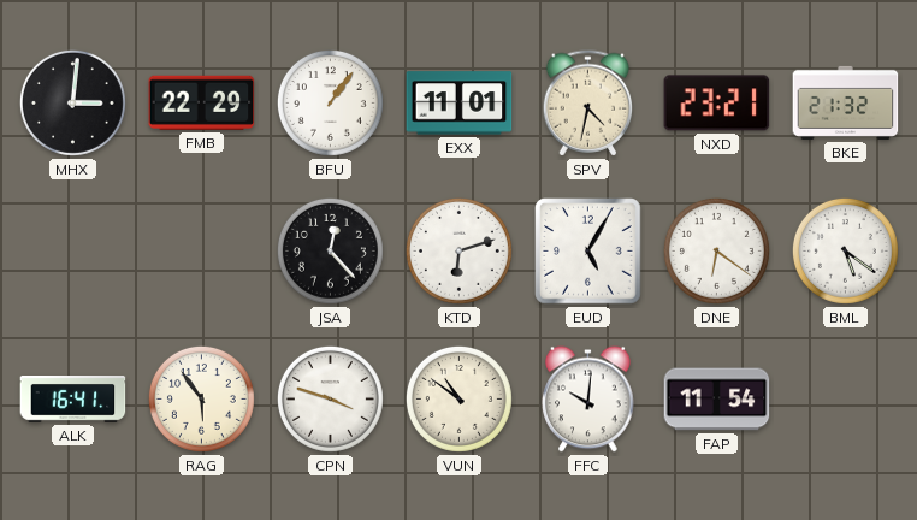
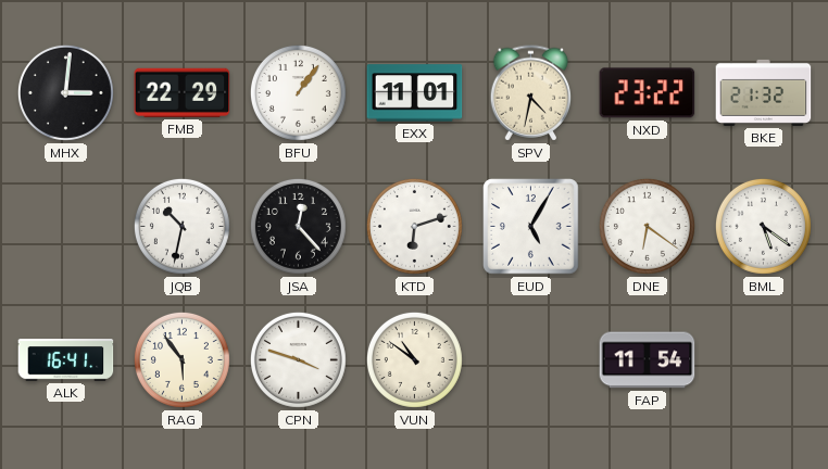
NXD: 23:21 -> 23:22
JQB: none -> 10:32
FFC: 10:01 -> none
